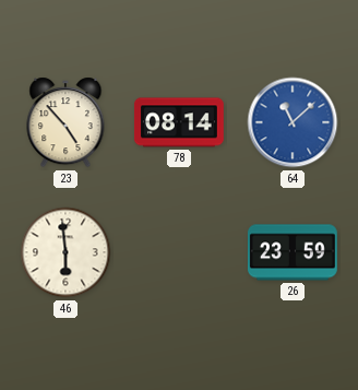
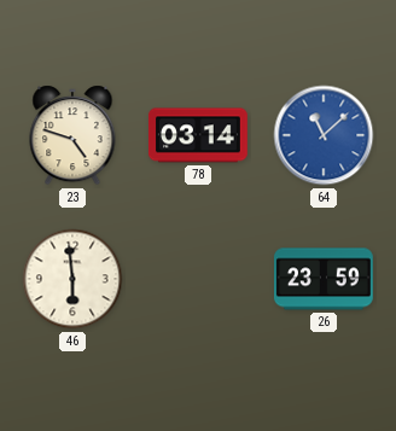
23: 4:53 -> 4:48
78: 08:14 -> 03:14
